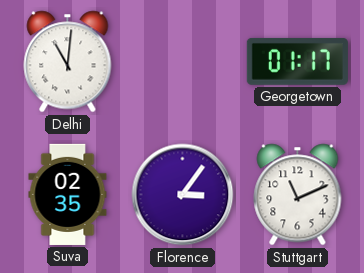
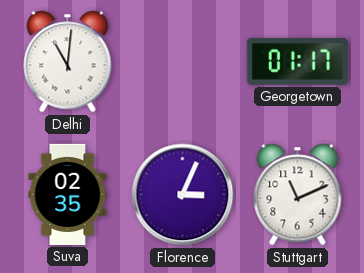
Florence: 3:06 -> 3:04
